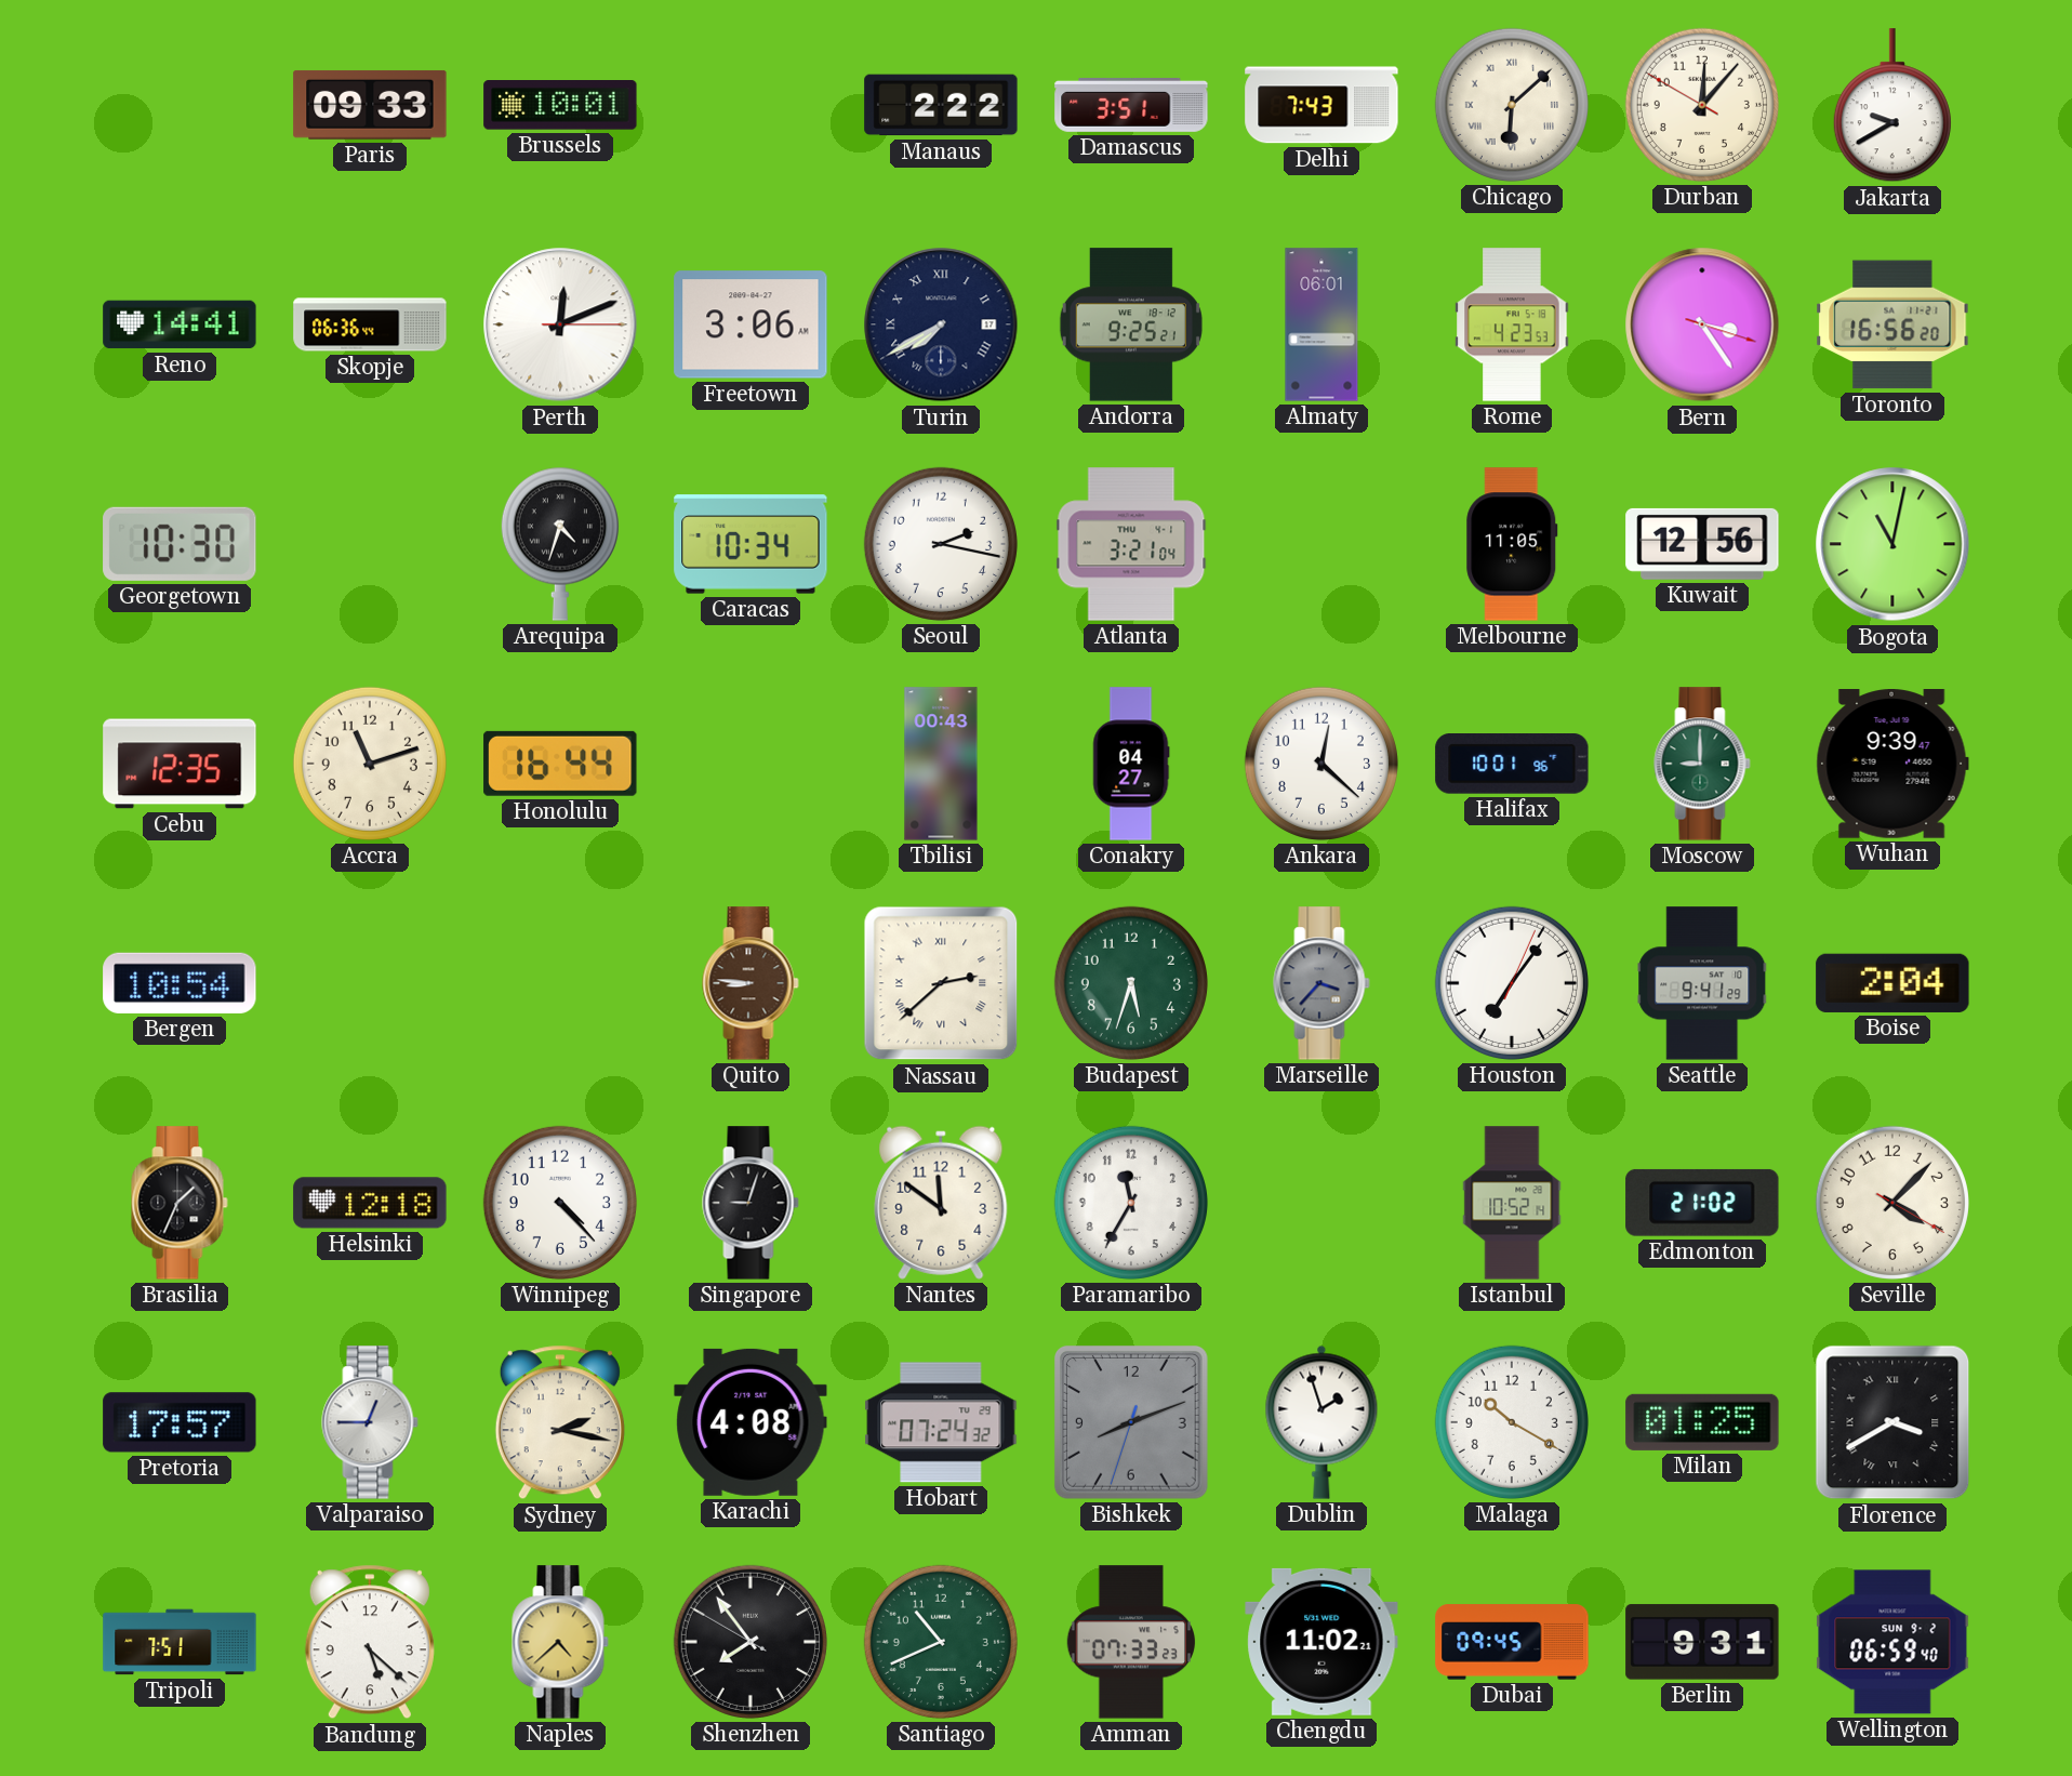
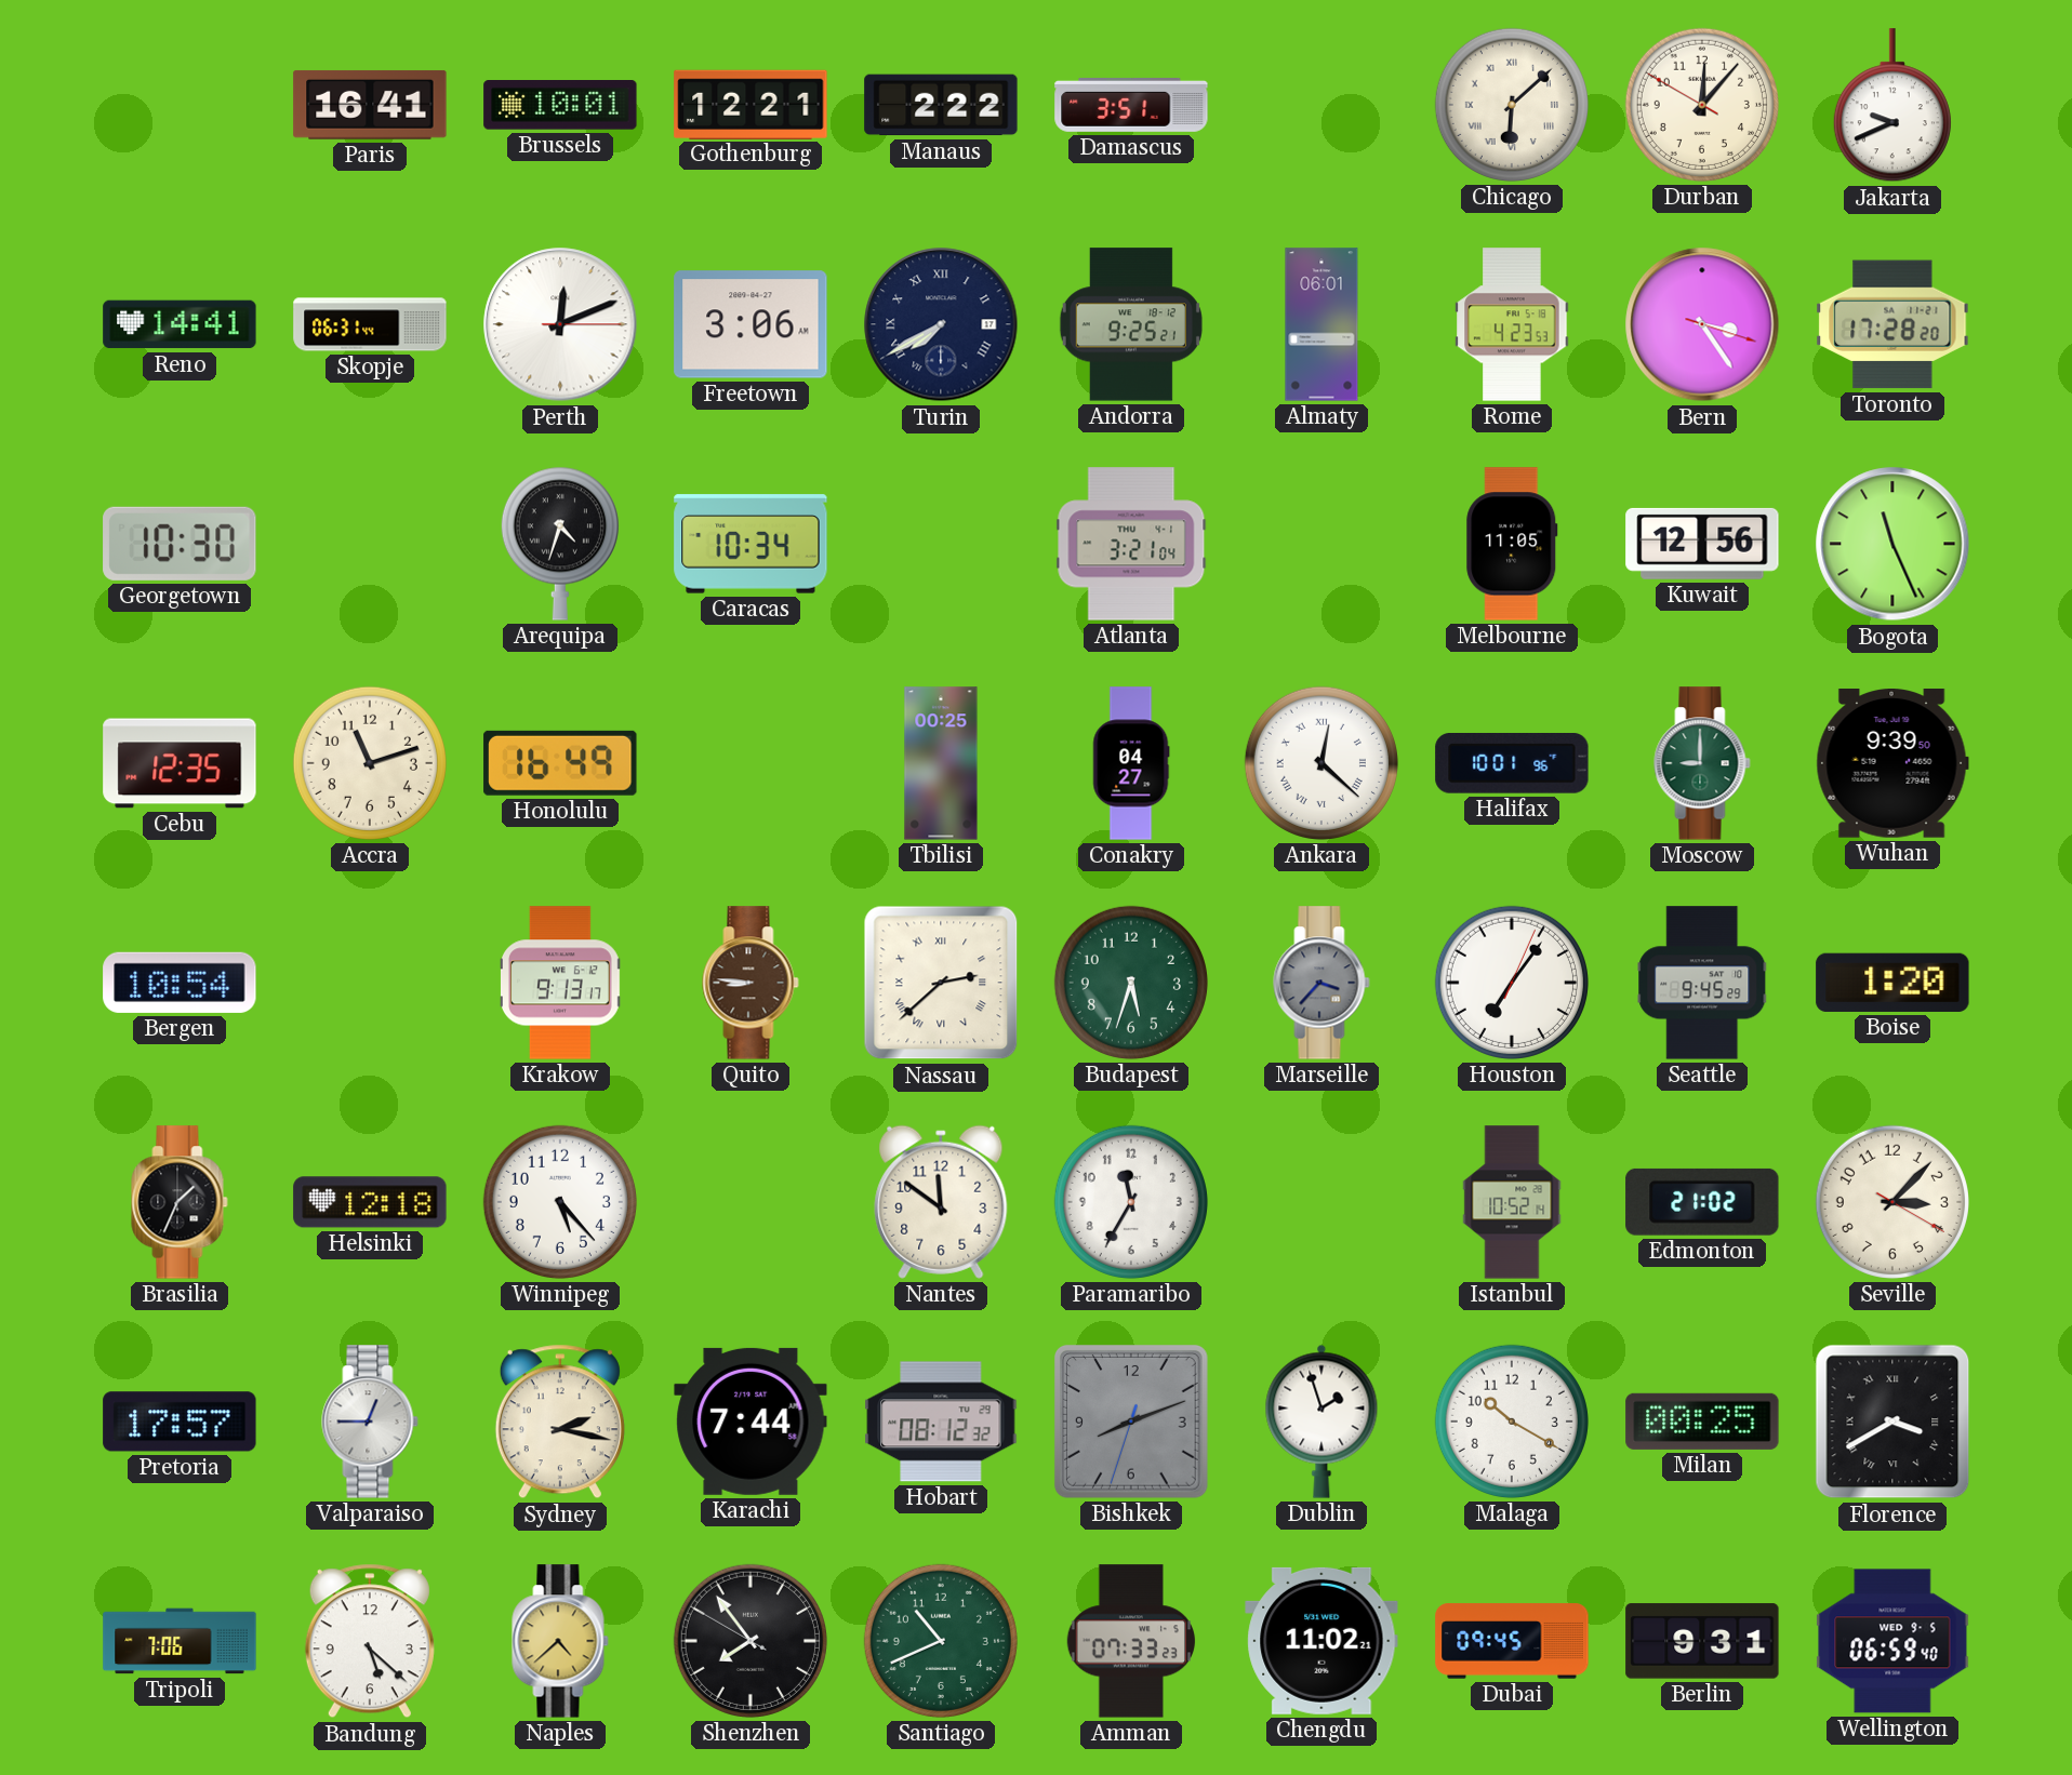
Paris: 09:33 -> 16:41
Gothenburg: none -> 12:21
Delhi: 7:43 -> none
Jakarta: 9:40 -> 9:41
Skopje: 06:36 -> 06:31
Toronto: 16:56 -> 17:28
Seoul: 2:17 -> none
Bogota: 11:02 -> 11:26
Honolulu: 16:44 -> 16:49
Tbilisi: 00:43 -> 00:25
Ankara numerals: Arabic -> Roman
Wuhan: 9:39:47 -> 9:39:50
Krakow: none -> 9:13
Seattle: 9:41 -> 9:45
Boise: 2:04 -> 1:20
Winnipeg: 4:23 -> 5:23
Singapore: 9:03 -> none
Seville: 4:07 -> 3:07
Karachi: 4:08 -> 7:44
Hobart: 07:24 -> 08:12
Milan: 01:25 -> 00:25
Tripoli: 7:51 -> 7:06
Wellington date: SUN 9-2 -> WED 9-5
